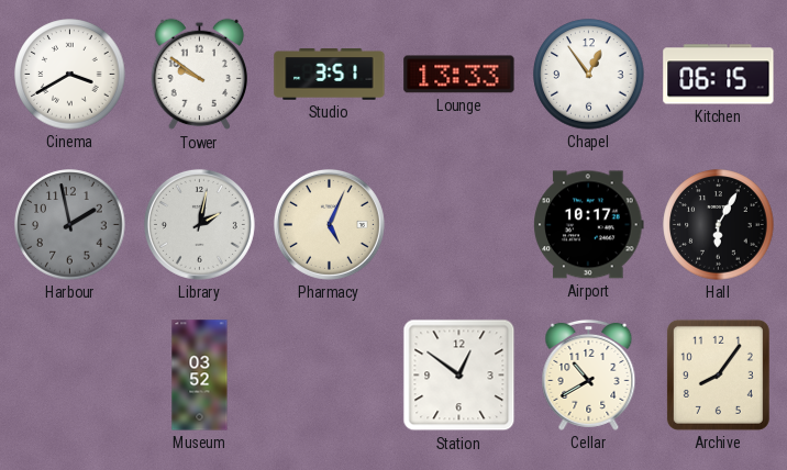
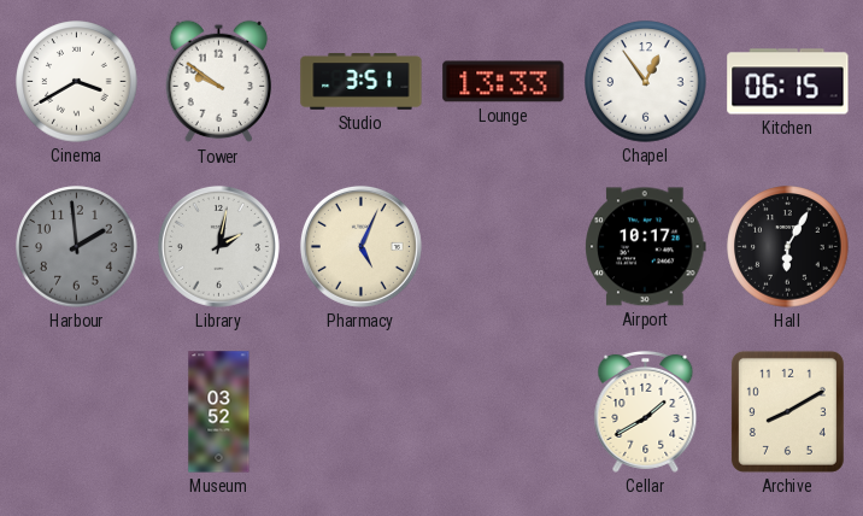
Harbour: 1:58 -> 1:59
Station: 12:51 -> none
Cellar: 10:40 -> 1:40
Archive: 8:06 -> 8:10
